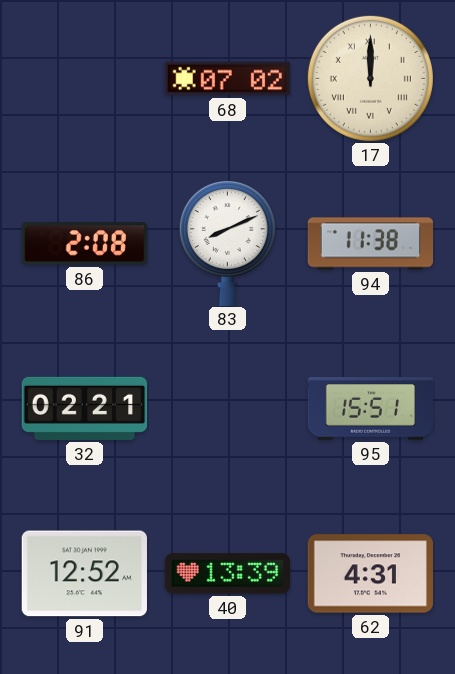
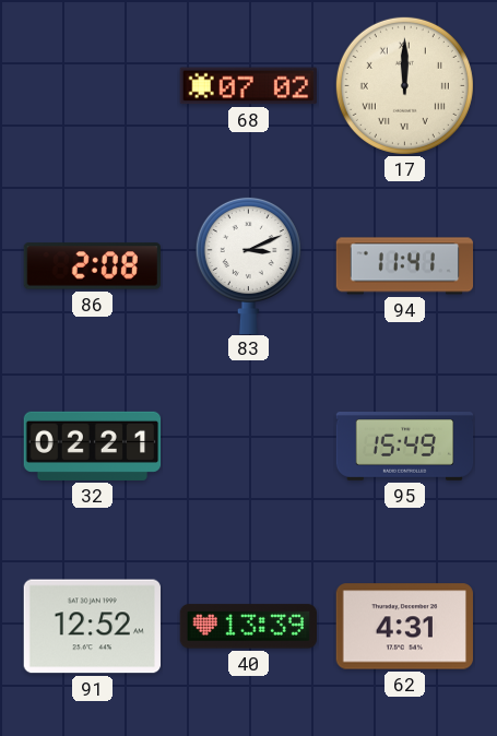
83: 8:11 -> 3:11
94: 11:38 -> 11:41
95: 15:51 -> 15:49
